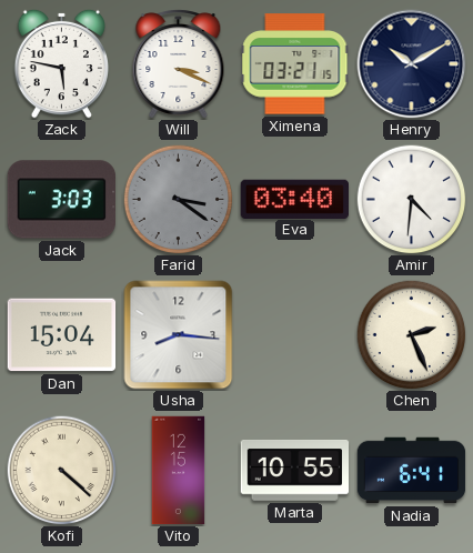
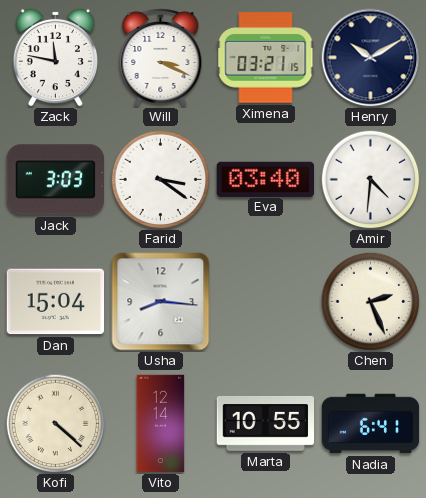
Zack: 5:47 -> 11:47
Farid dial: grey -> white
Vito: 12:15 -> 12:14
